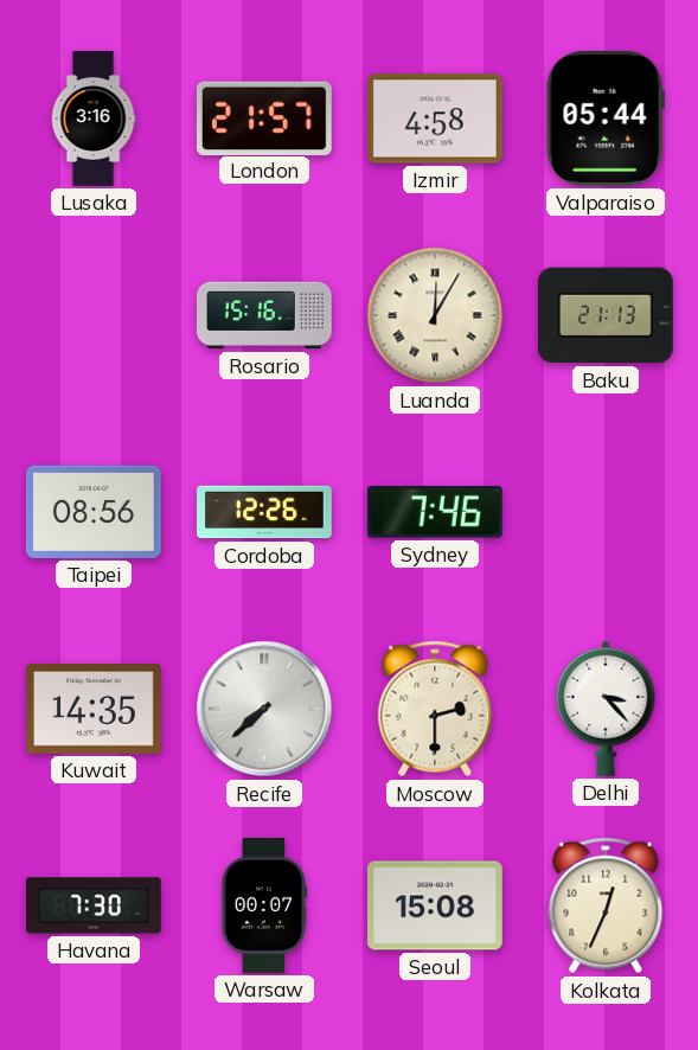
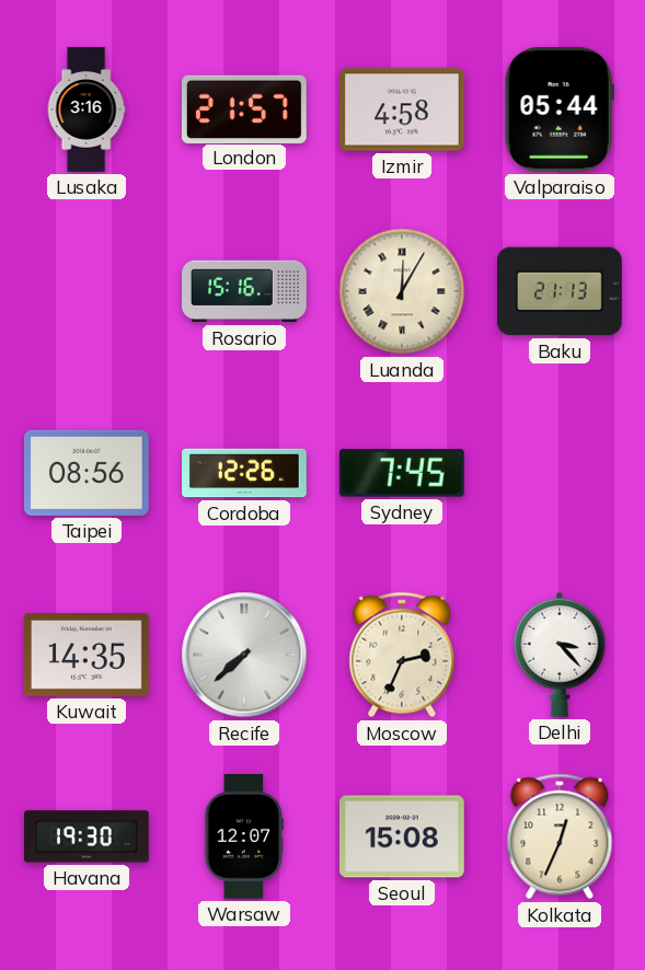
Sydney: 7:46 -> 7:45
Moscow: 2:30 -> 2:34
Havana: 7:30 -> 19:30
Warsaw: 00:07 -> 12:07
